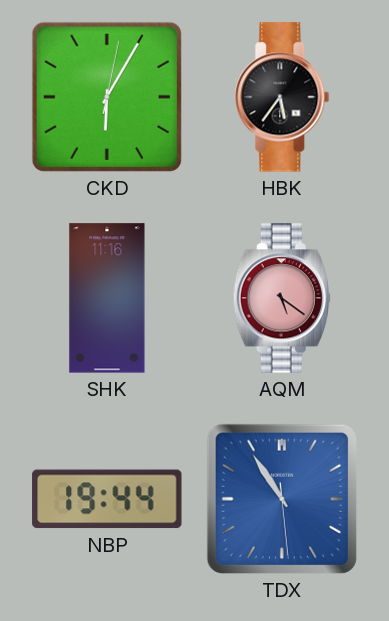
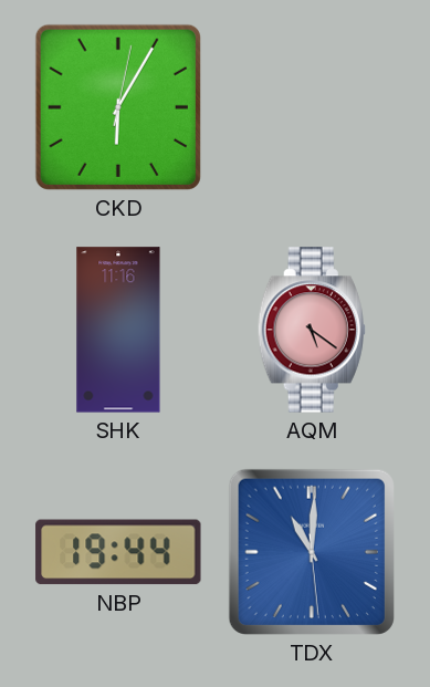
HBK: 5:36 -> none
TDX: 10:54 -> 11:00
